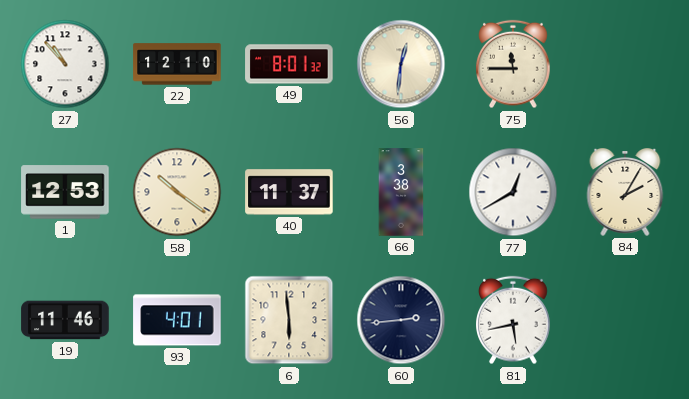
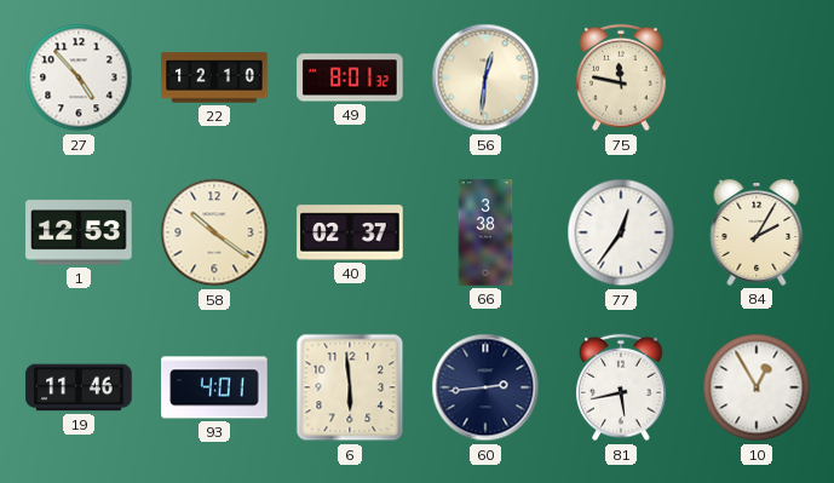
27: 10:53 -> 4:53
75: 11:45 -> 11:47
40: 11:37 -> 02:37
77: 12:40 -> 12:36
10: none -> 12:55
